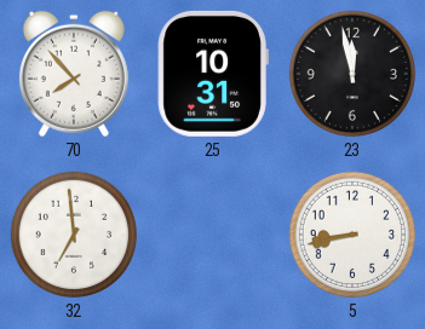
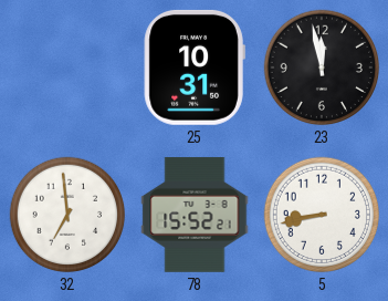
70: 7:53 -> none
78: none -> 15:52
